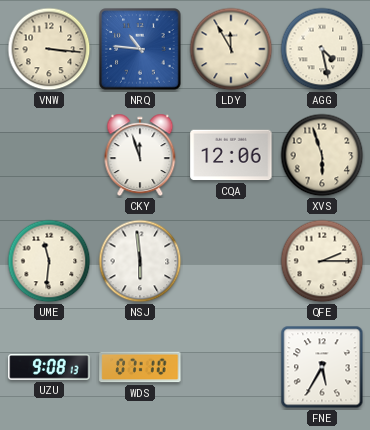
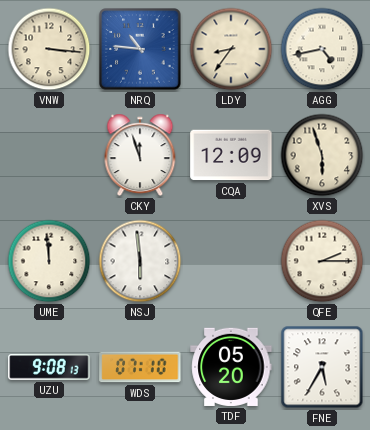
LDY: 11:55 -> 8:36
AGG: 4:28 -> 4:43
CQA: 12:06 -> 12:09
UME: 11:31 -> 11:59
TDF: none -> 05:20
